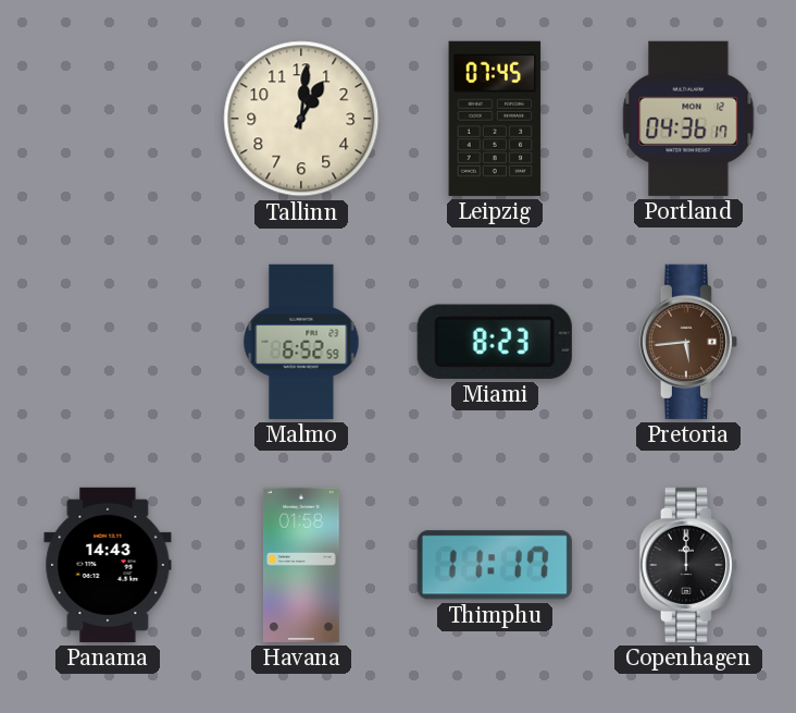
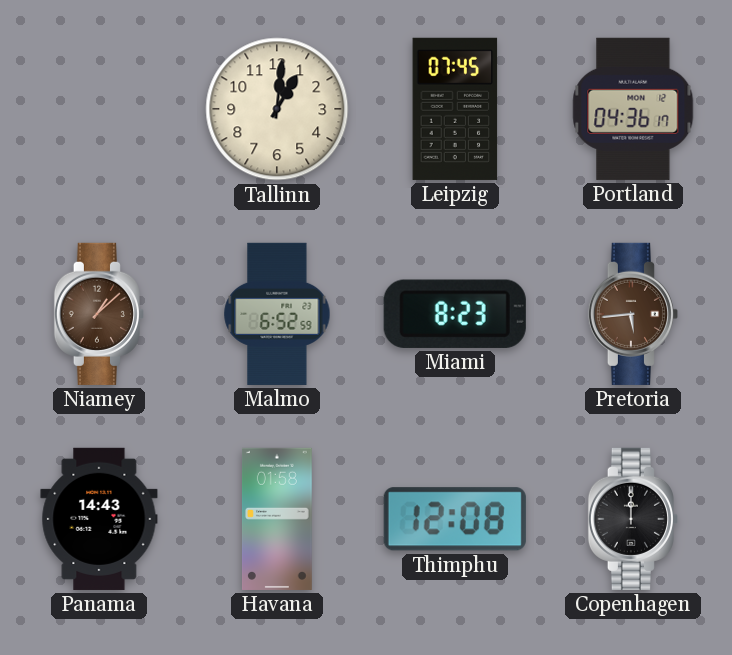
Niamey: none -> 1:08
Thimphu: 11:17 -> 12:08
